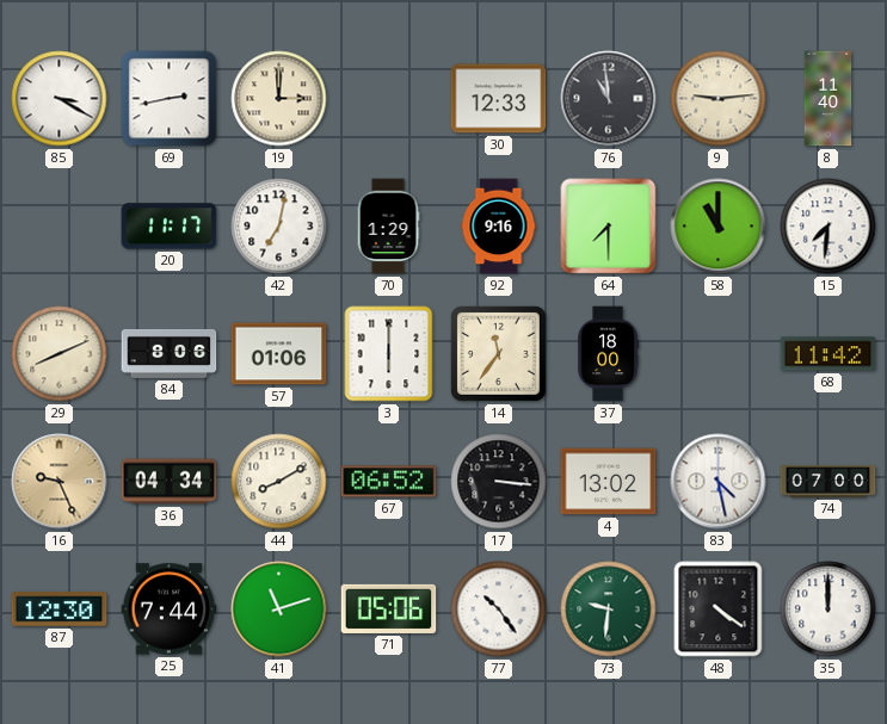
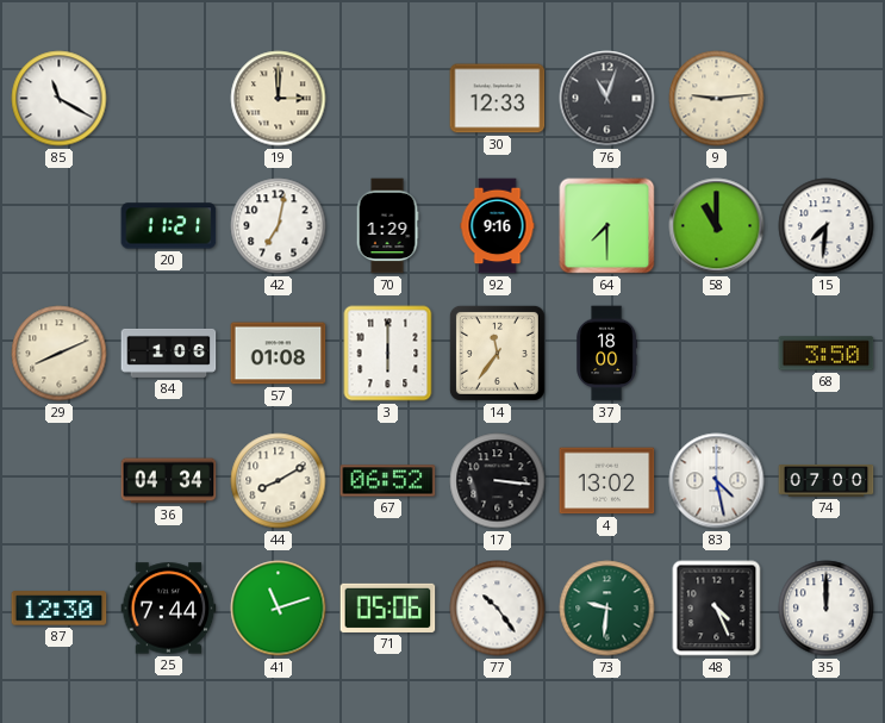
85: 3:20 -> 11:20
69: 2:43 -> none
76: 10:59 -> 11:03
8: 11:40 -> none
20: 11:17 -> 11:21
84: 8:06 -> 1:06
57: 01:06 -> 01:08
68: 11:42 -> 3:50
16: 9:26 -> none
48: 4:21 -> 4:26
